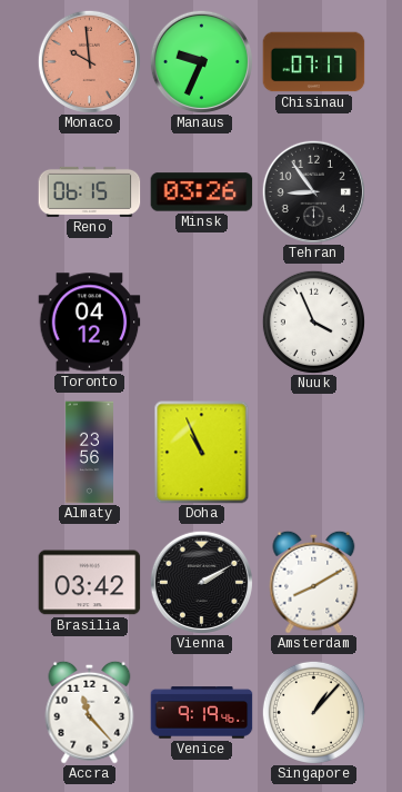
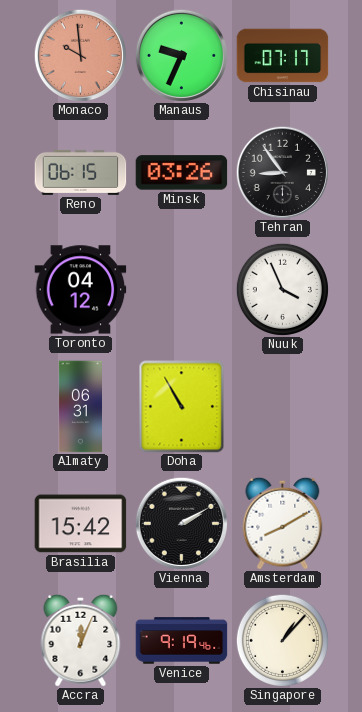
Almaty: 23:56 -> 06:31
Doha: 10:56 -> 10:55
Brasilia: 03:42 -> 15:42
Accra: 11:23 -> 12:04
